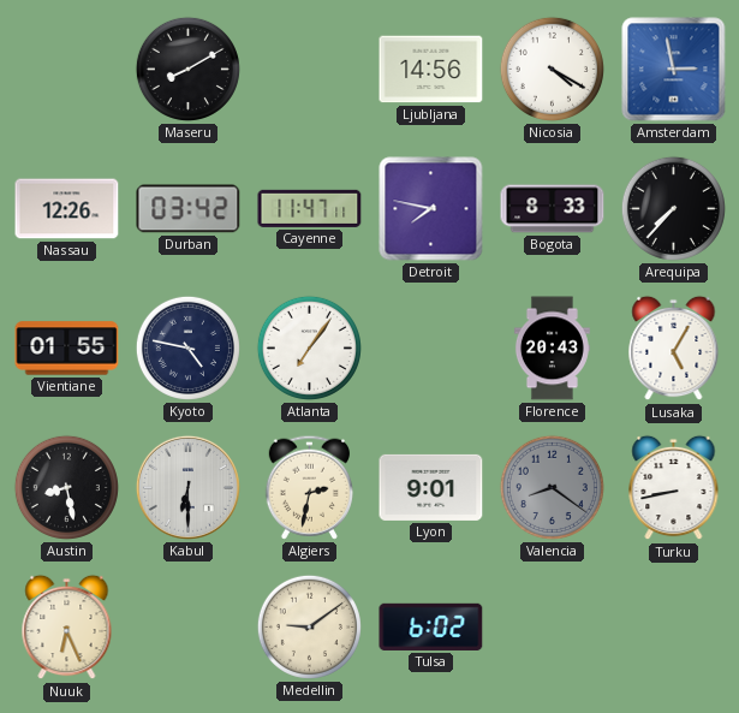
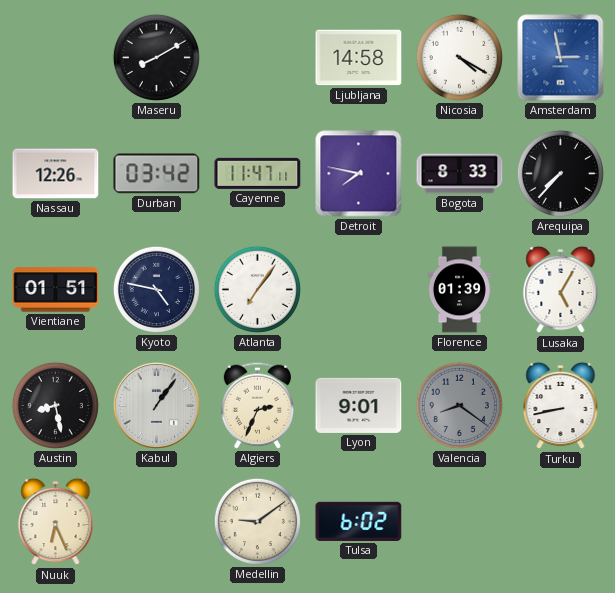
Ljubljana: 14:56 -> 14:58
Vientiane: 01:55 -> 01:51
Florence: 20:43 -> 01:39
Kabul: 6:30 -> 1:06
Algiers: 2:32 -> 2:34
